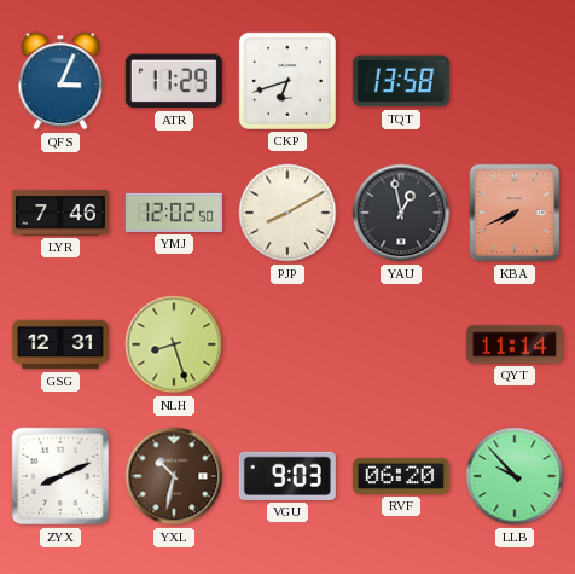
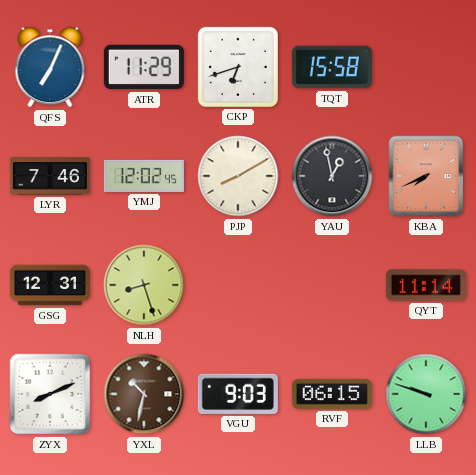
QFS: 3:04 -> 7:04
TQT: 13:58 -> 15:58
YMJ: 12:02:50 -> 12:02:45
RVF: 06:20 -> 06:15
LLB: 9:53 -> 9:48
